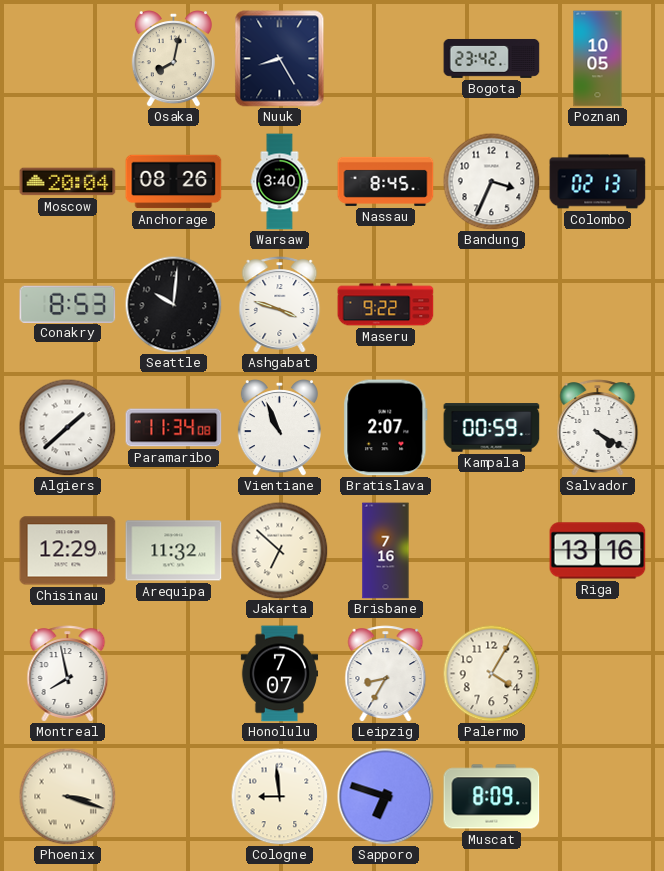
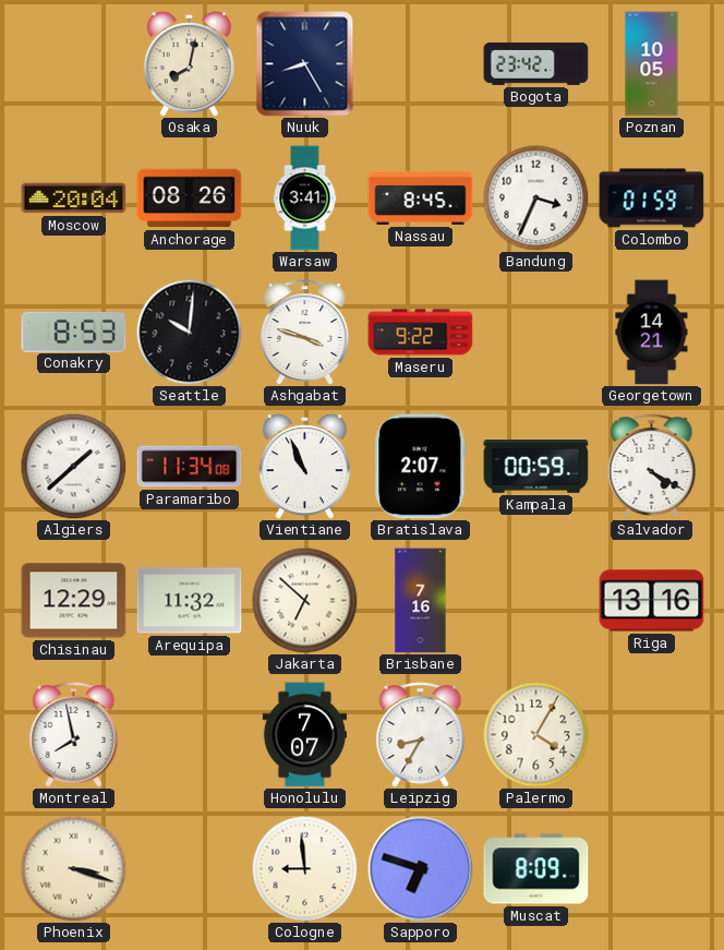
Warsaw: 3:40 -> 3:41
Colombo: 02:13 -> 01:59
Georgetown: none -> 14:21
